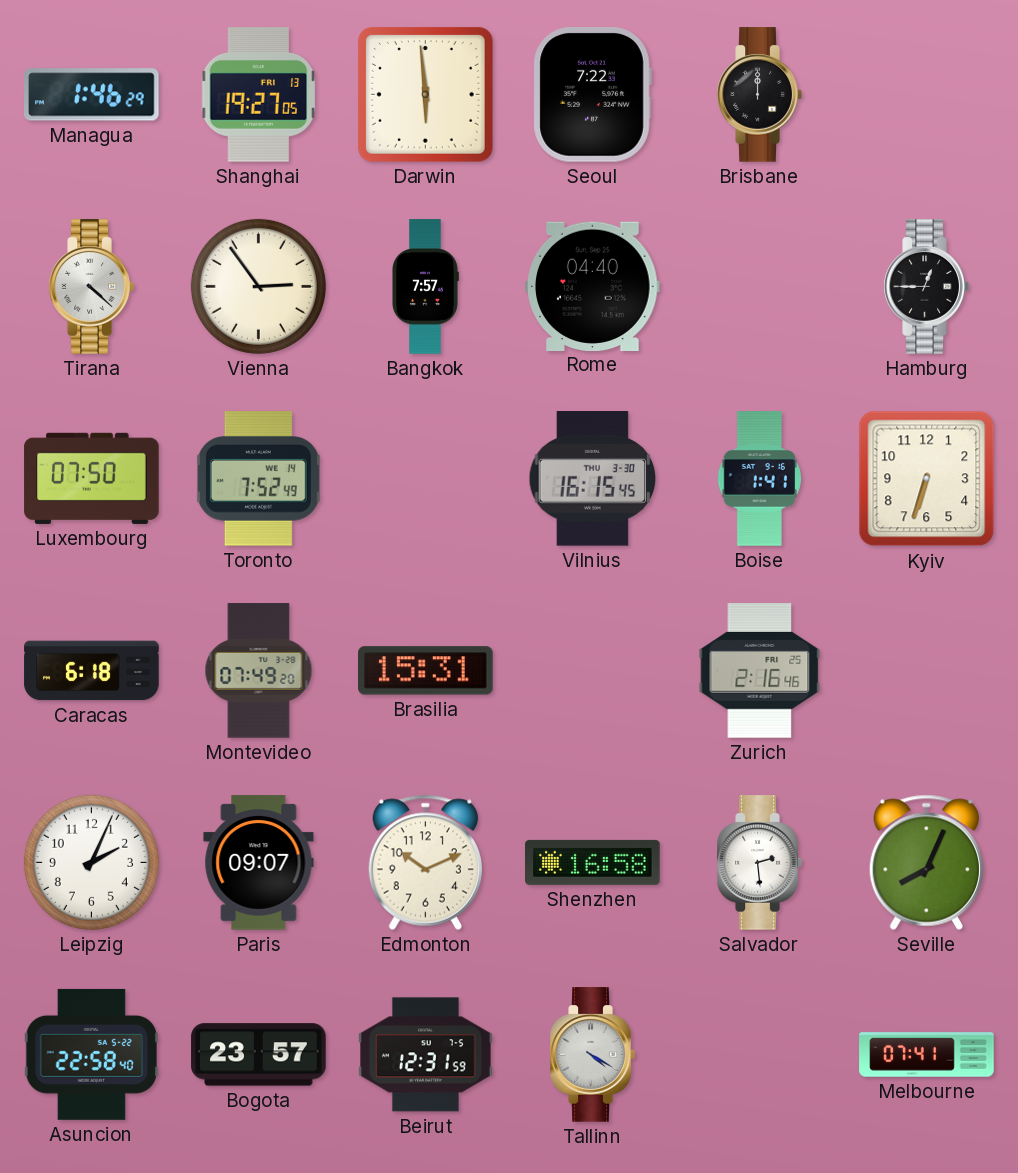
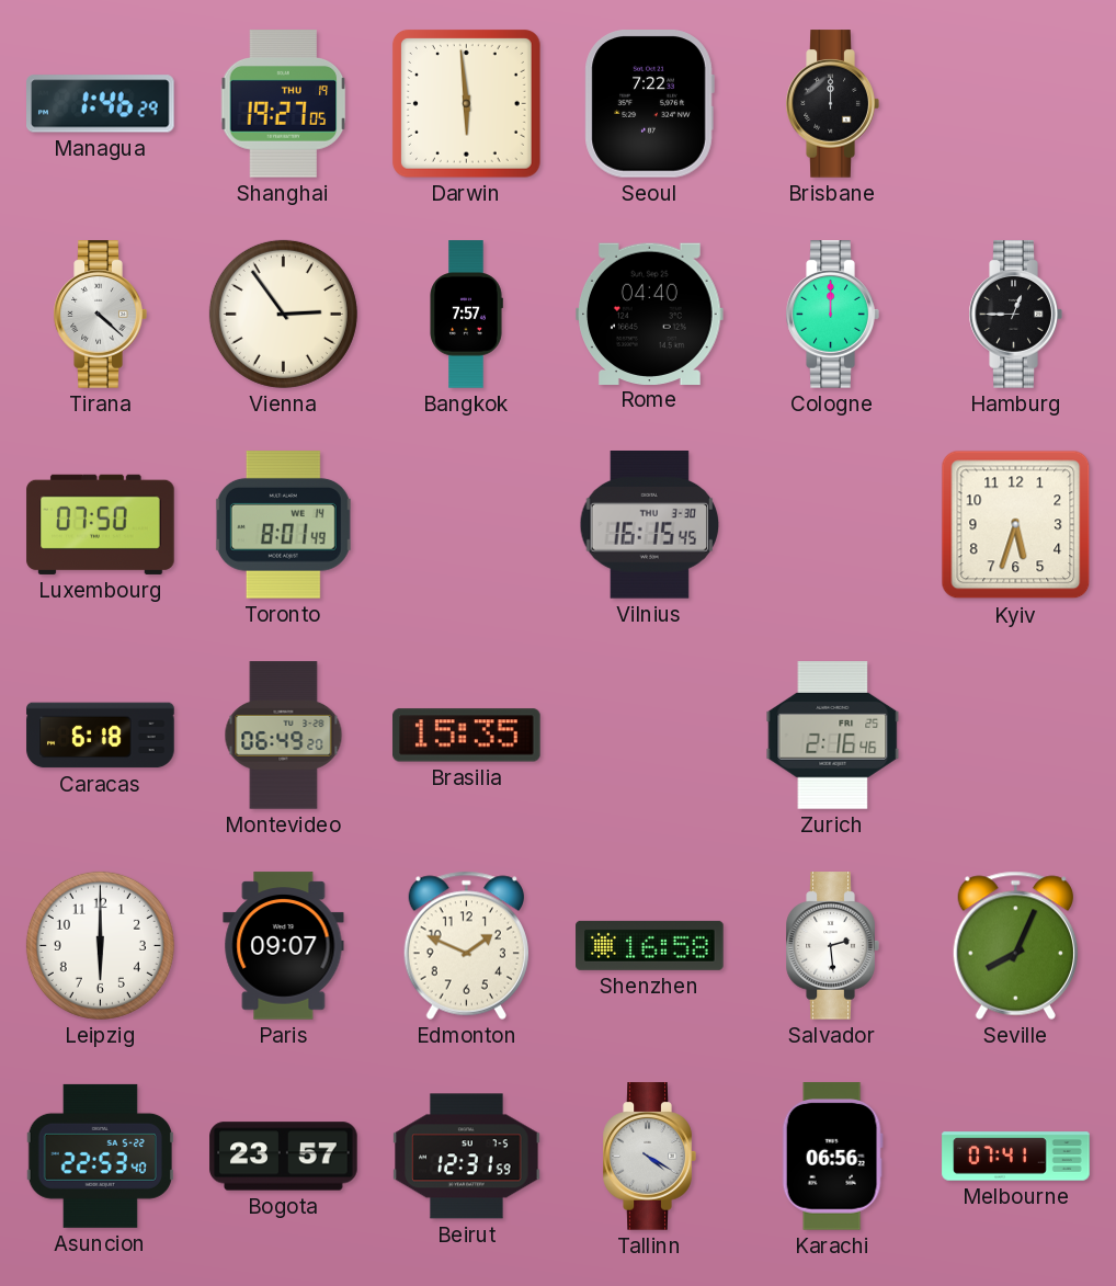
Shanghai date: FRI 13 -> THU 19
Cologne: none -> 12:00
Toronto: 7:52 -> 8:01
Boise: 1:41 -> none
Kyiv: 6:33 -> 5:33
Montevideo: 07:49 -> 06:49
Brasilia: 15:31 -> 15:35
Leipzig: 2:04 -> 6:00
Edmonton: 10:11 -> 1:49
Asuncion: 22:58 -> 22:53
Karachi: none -> 06:56
